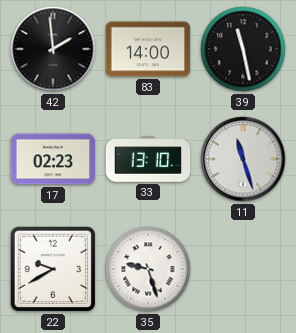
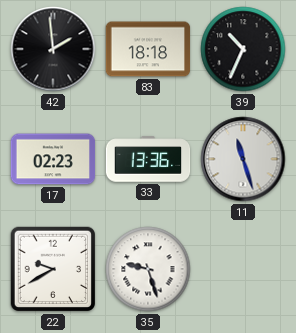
83: 14:00 -> 18:18
39: 11:28 -> 10:34
33: 13:10 -> 13:36
